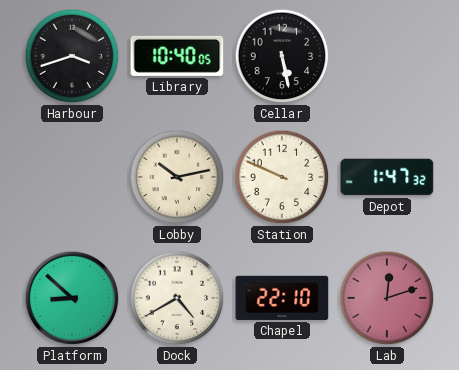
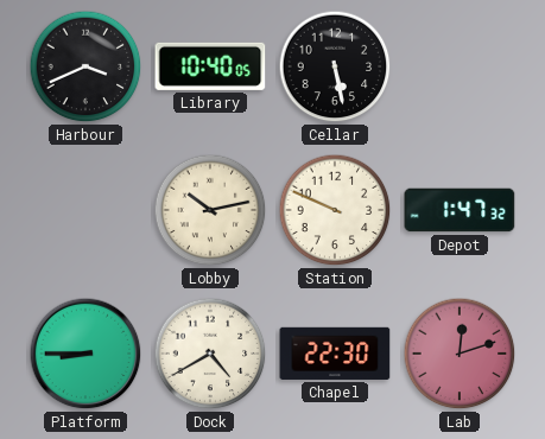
Harbour: 3:42 -> 3:41
Platform: 8:52 -> 8:45
Chapel: 22:10 -> 22:30
